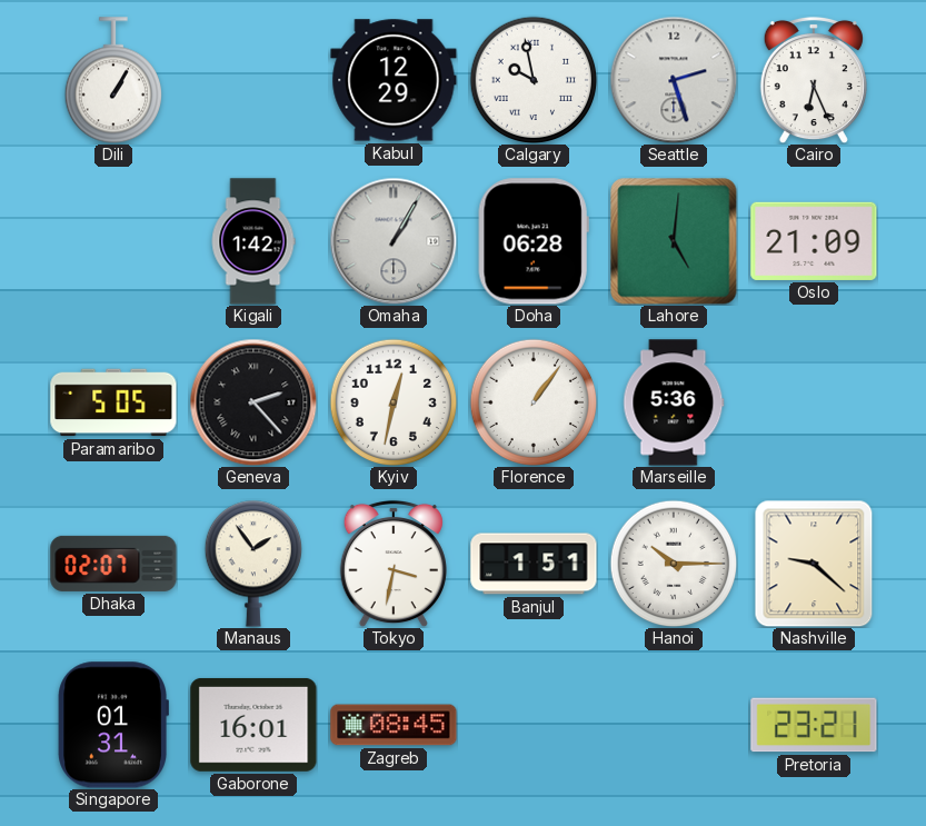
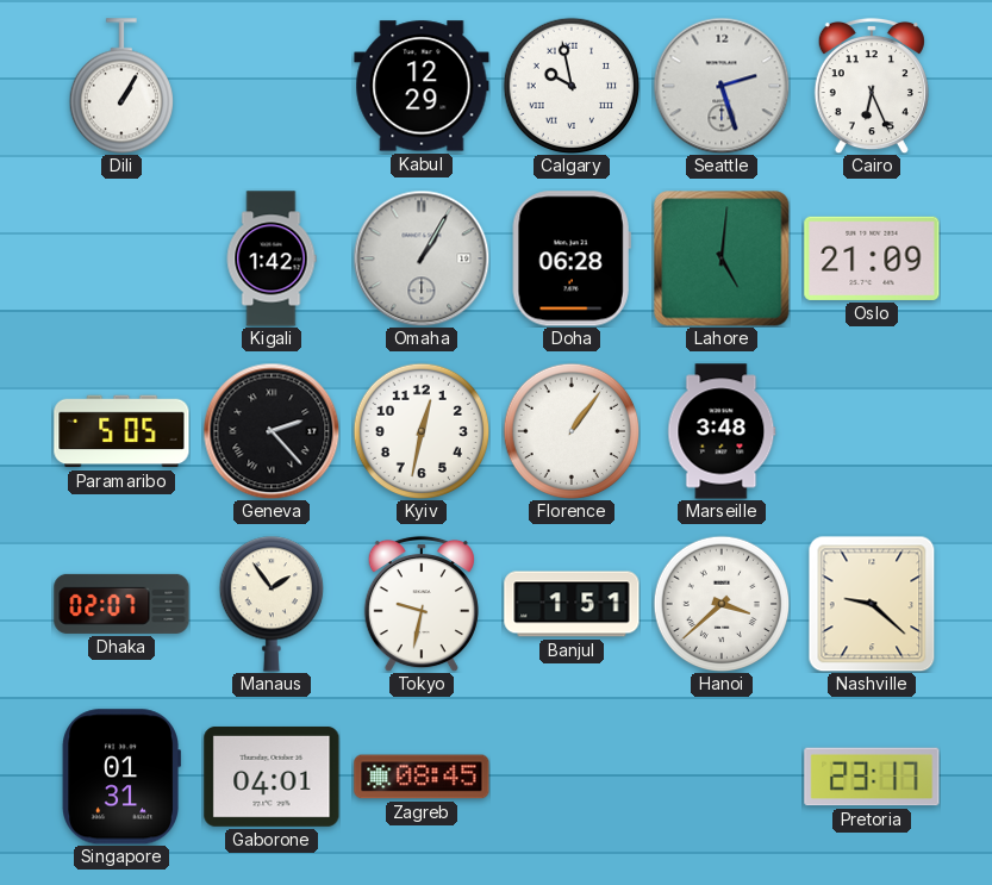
Marseille: 5:36 -> 3:48
Tokyo: 3:32 -> 9:32
Hanoi: 10:15 -> 3:38
Gaborone: 16:01 -> 04:01
Pretoria: 23:21 -> 23:17
